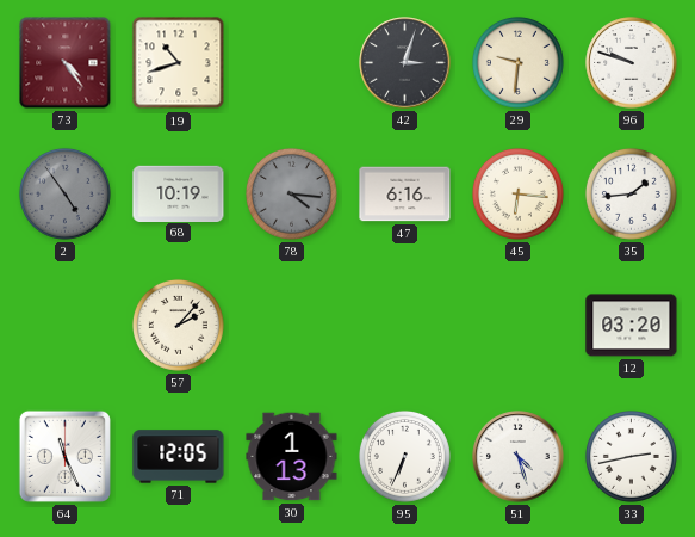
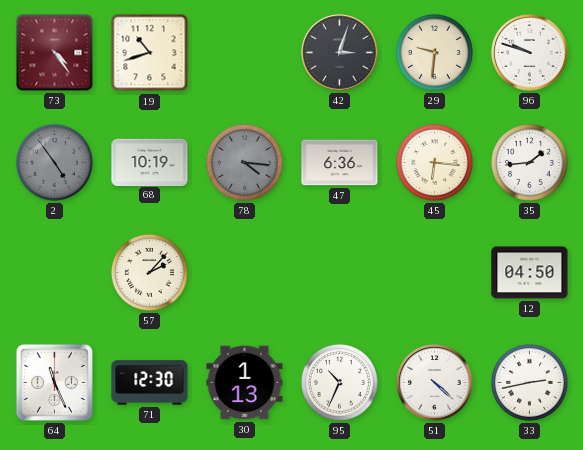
47: 6:16 -> 6:36
12: 03:20 -> 04:50
71: 12:05 -> 12:30
95: 6:34 -> 10:34
51: 4:27 -> 4:22
